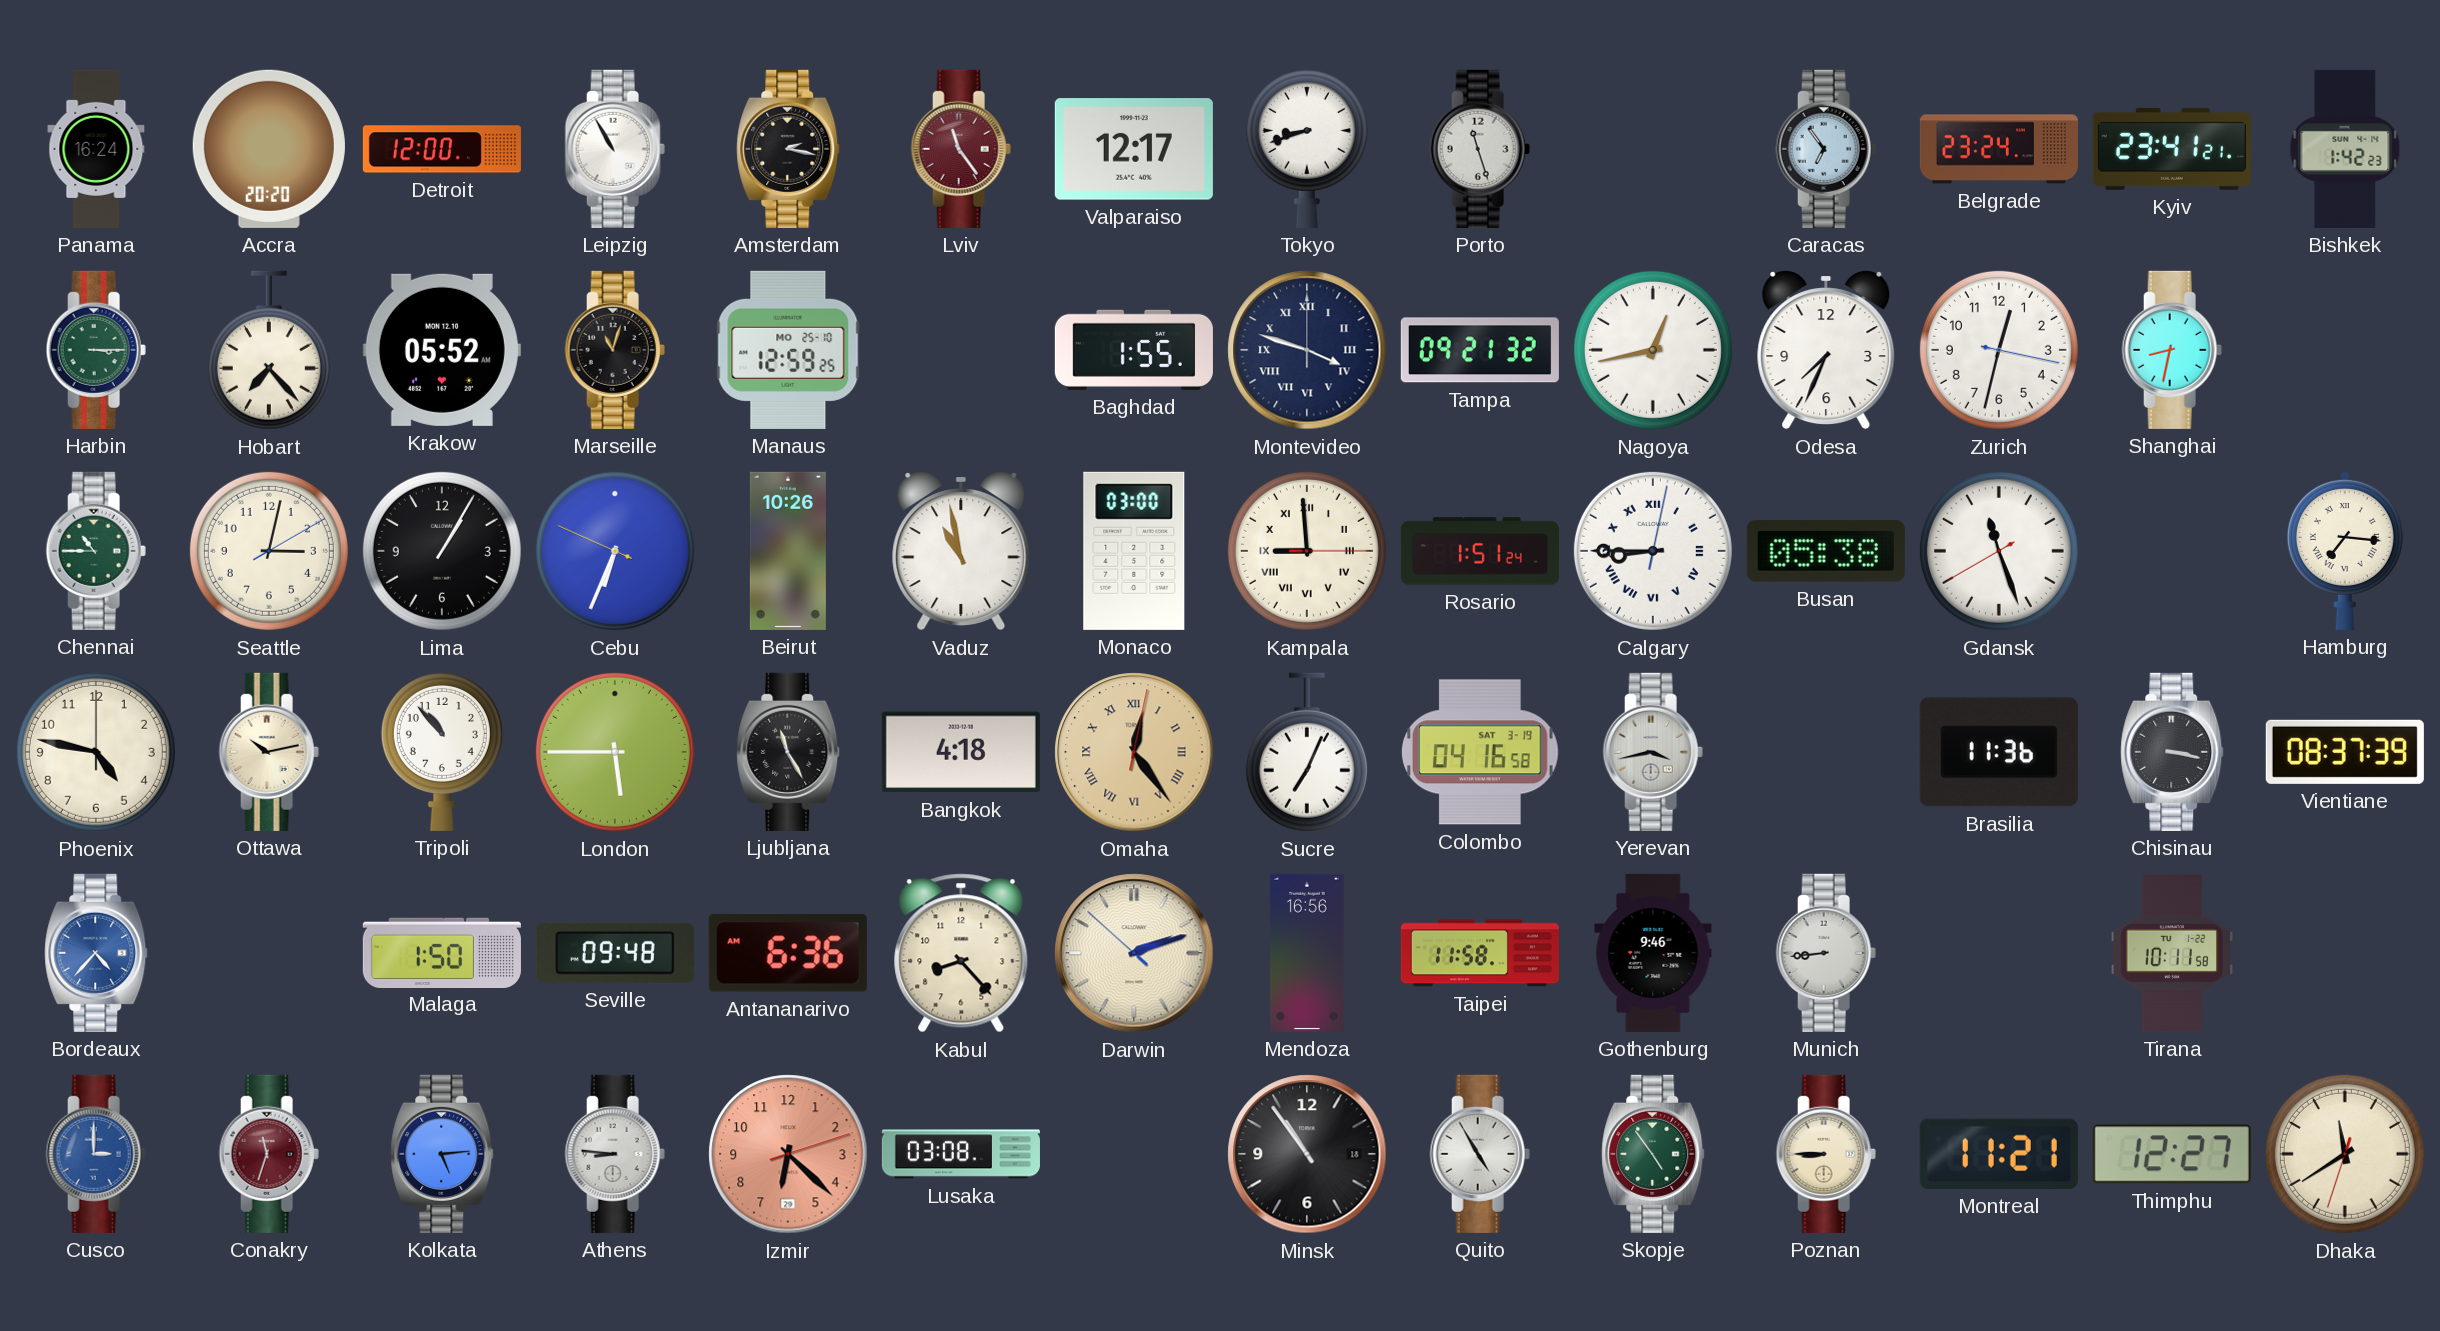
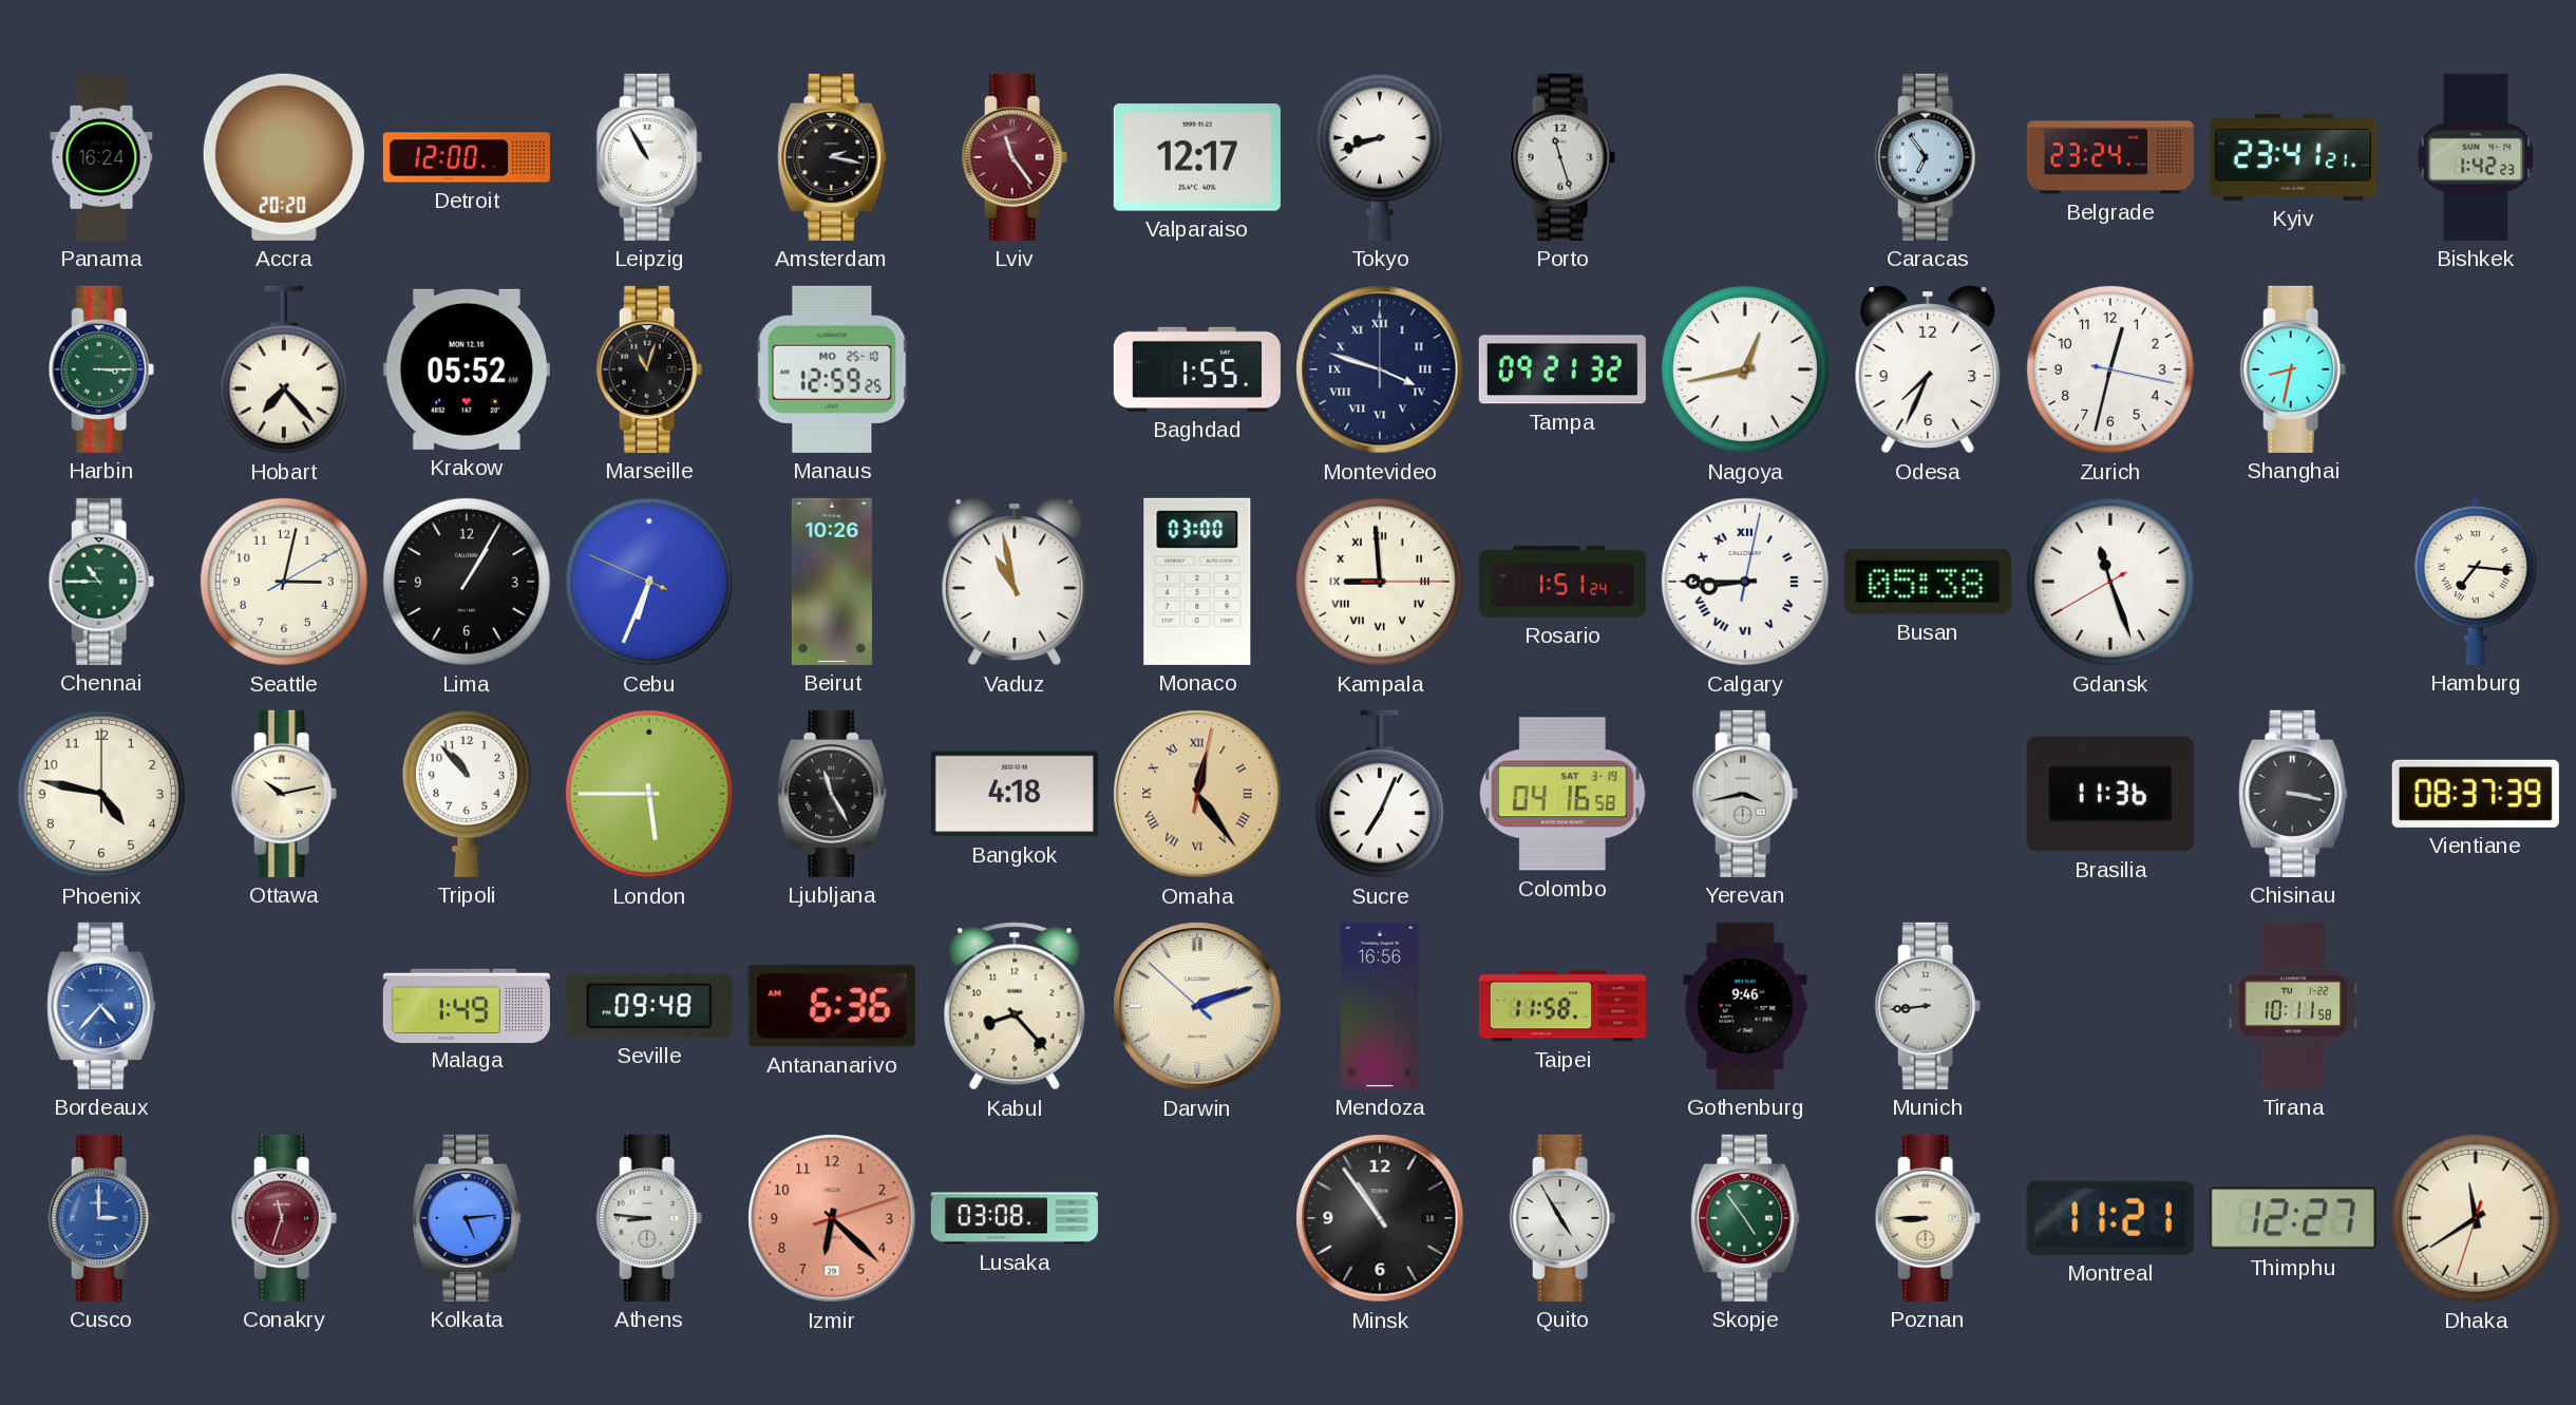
Malaga: 1:50 -> 1:49
